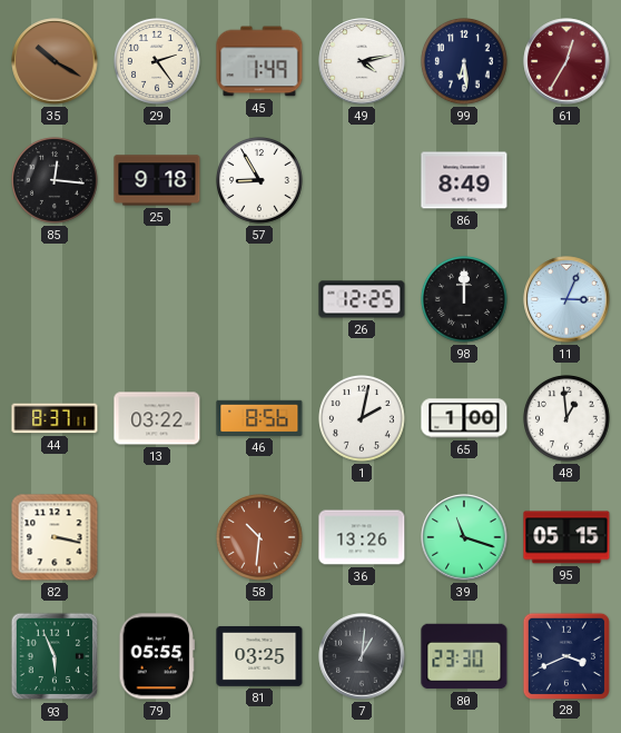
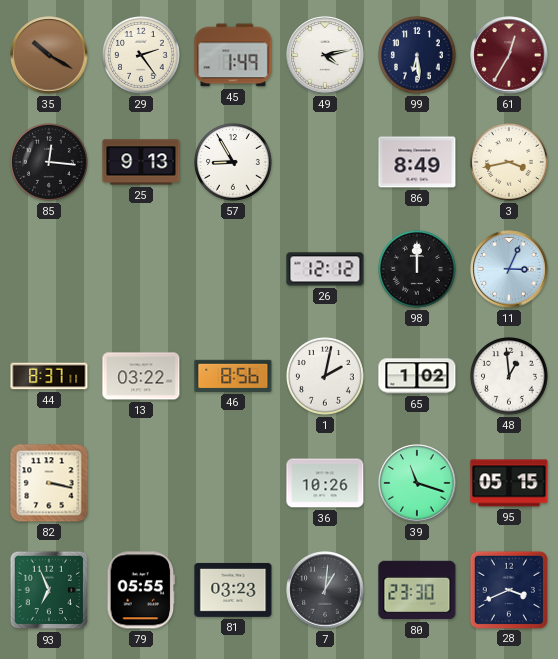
25: 9:18 -> 9:13
3: none -> 3:43
26: 12:25 -> 12:12
65: 1:00 -> 1:02
58: 10:31 -> none
36: 13:26 -> 10:26
93: 5:56 -> 6:56
81: 03:25 -> 03:23
